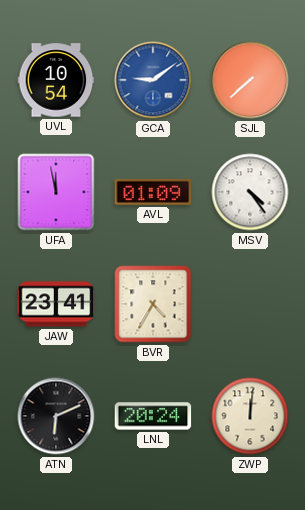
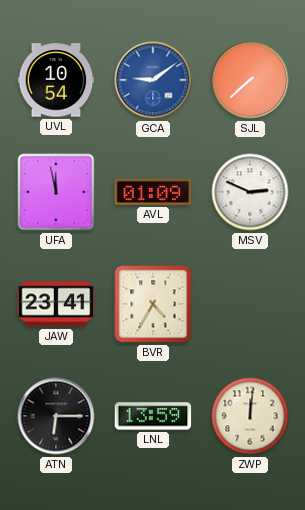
MSV: 4:24 -> 2:49
ATN: 6:11 -> 6:15
LNL: 20:24 -> 13:59
